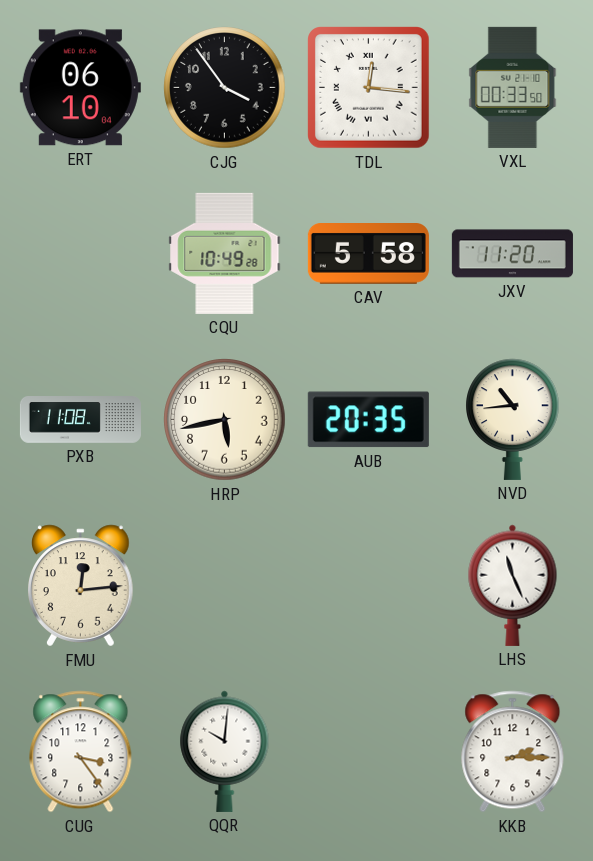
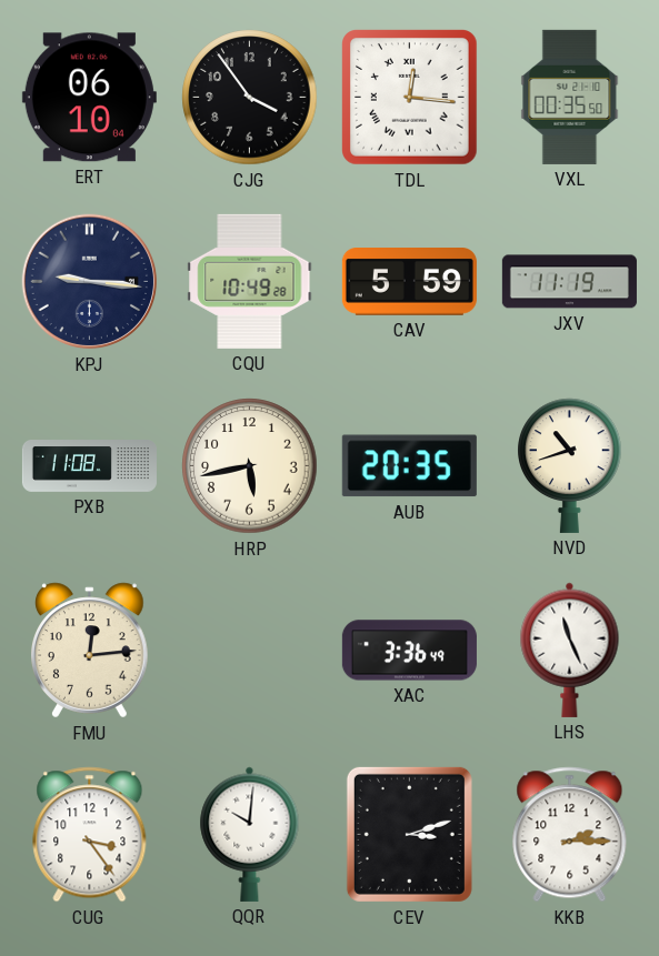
VXL: 00:33 -> 00:35
KPJ: none -> 9:16
CAV: 5:58 -> 5:59
JXV: 11:20 -> 11:19
NVD: 10:44 -> 10:42
XAC: none -> 3:36
CEV: none -> 3:12
